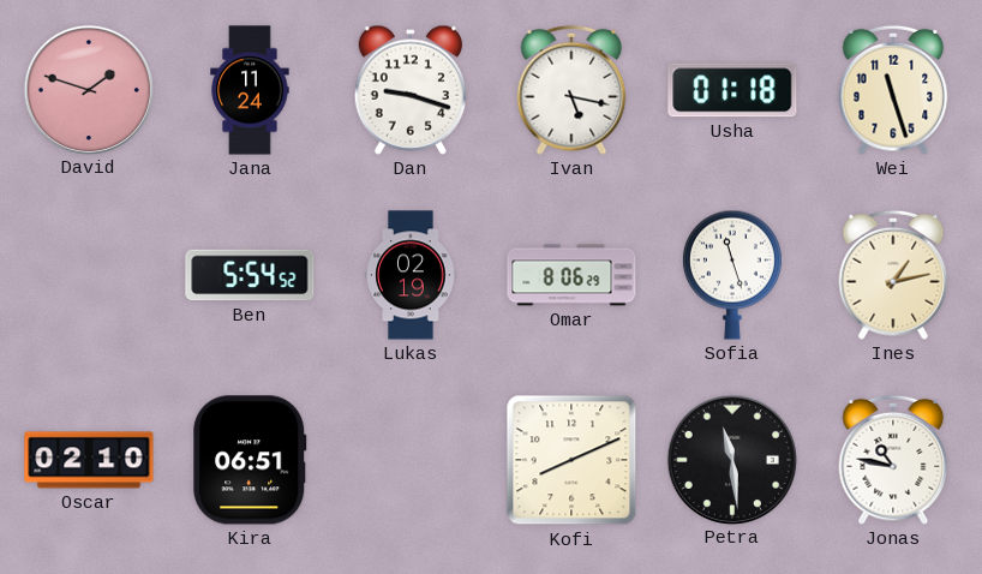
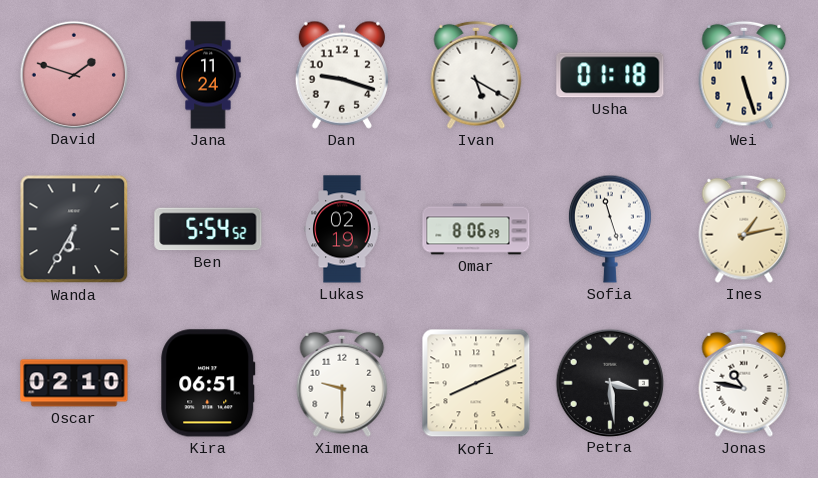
Ivan: 5:17 -> 5:20
Wei: 11:27 -> 5:27
Wanda: none -> 6:35
Ximena: none -> 9:30
Petra: 11:29 -> 3:29
